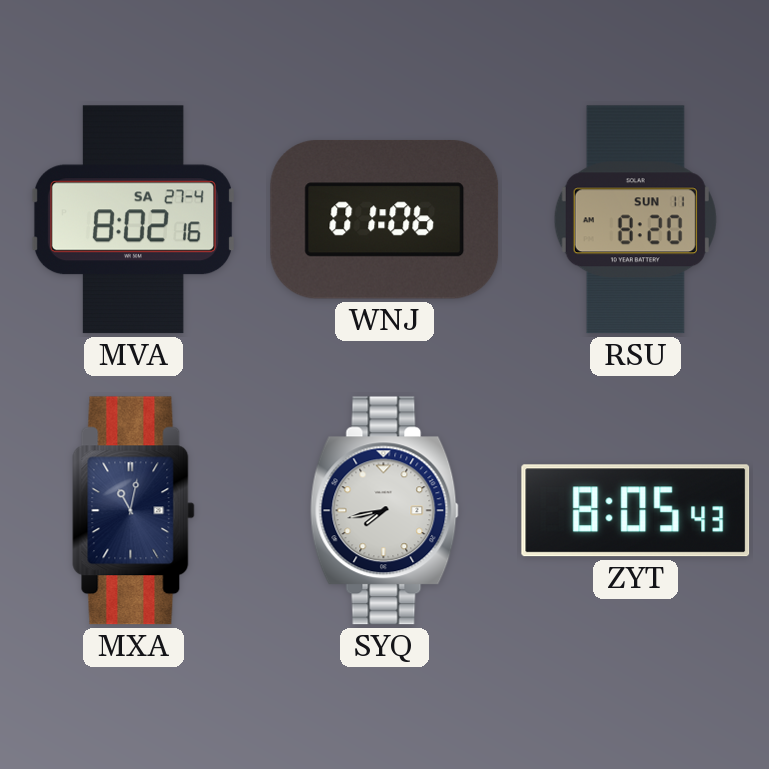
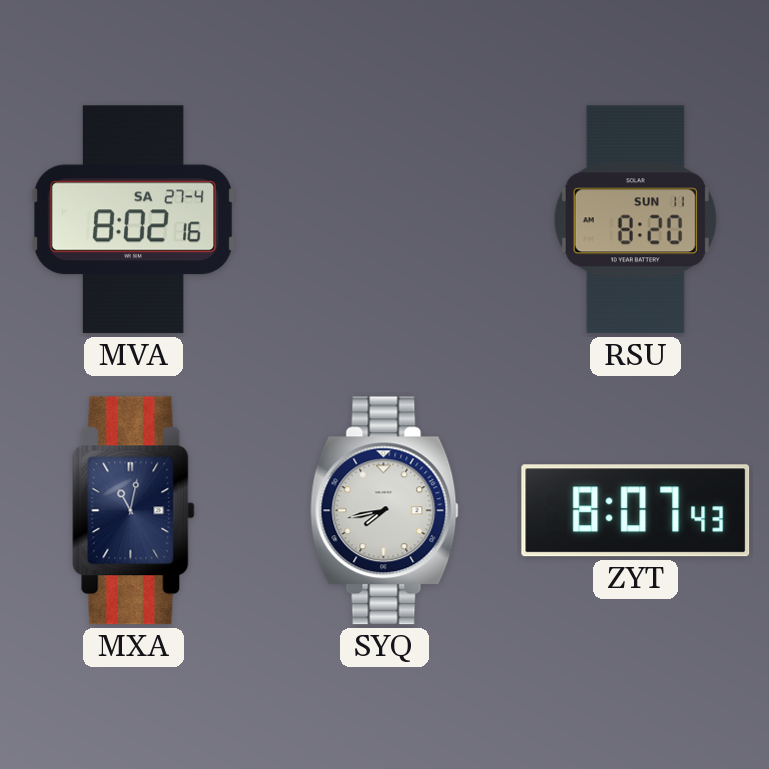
WNJ: 01:06 -> none
ZYT: 8:05 -> 8:07
